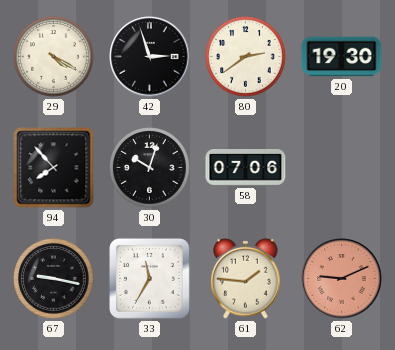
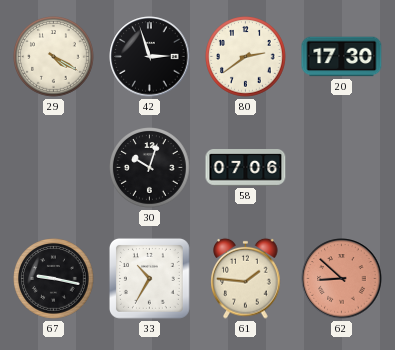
20: 19:30 -> 17:30
94: 7:53 -> none
33: 11:35 -> 10:35
62: 9:11 -> 8:52
